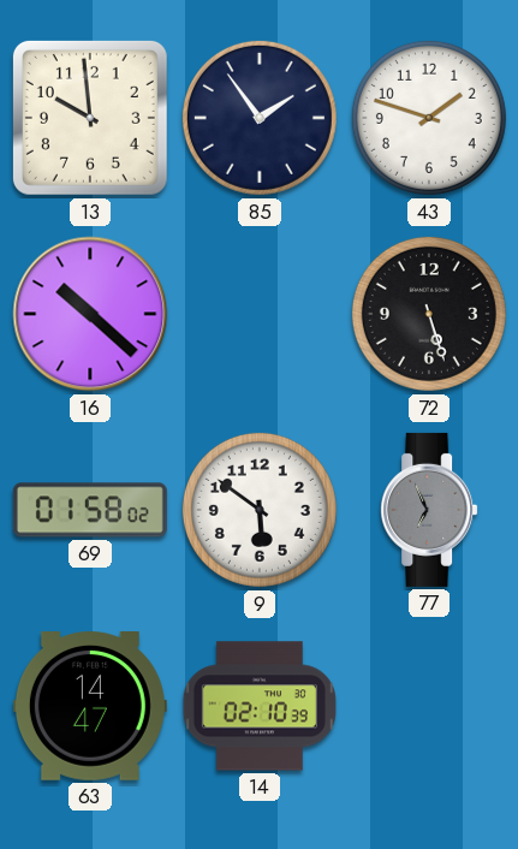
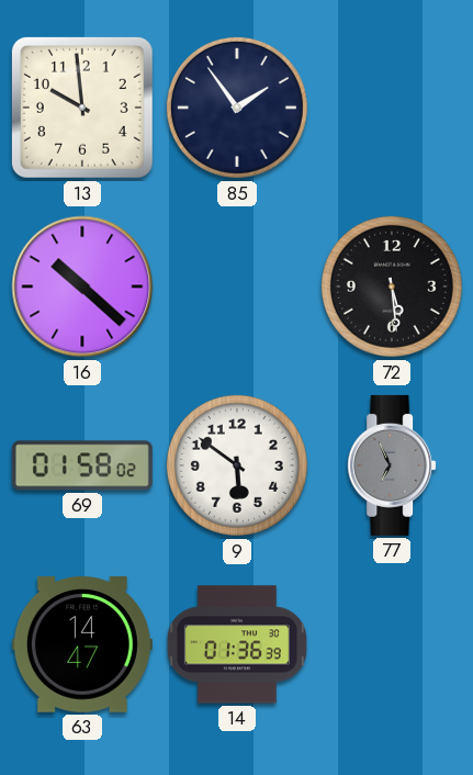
43: 1:48 -> none
72: 5:27 -> 5:29
14: 02:10 -> 01:36
